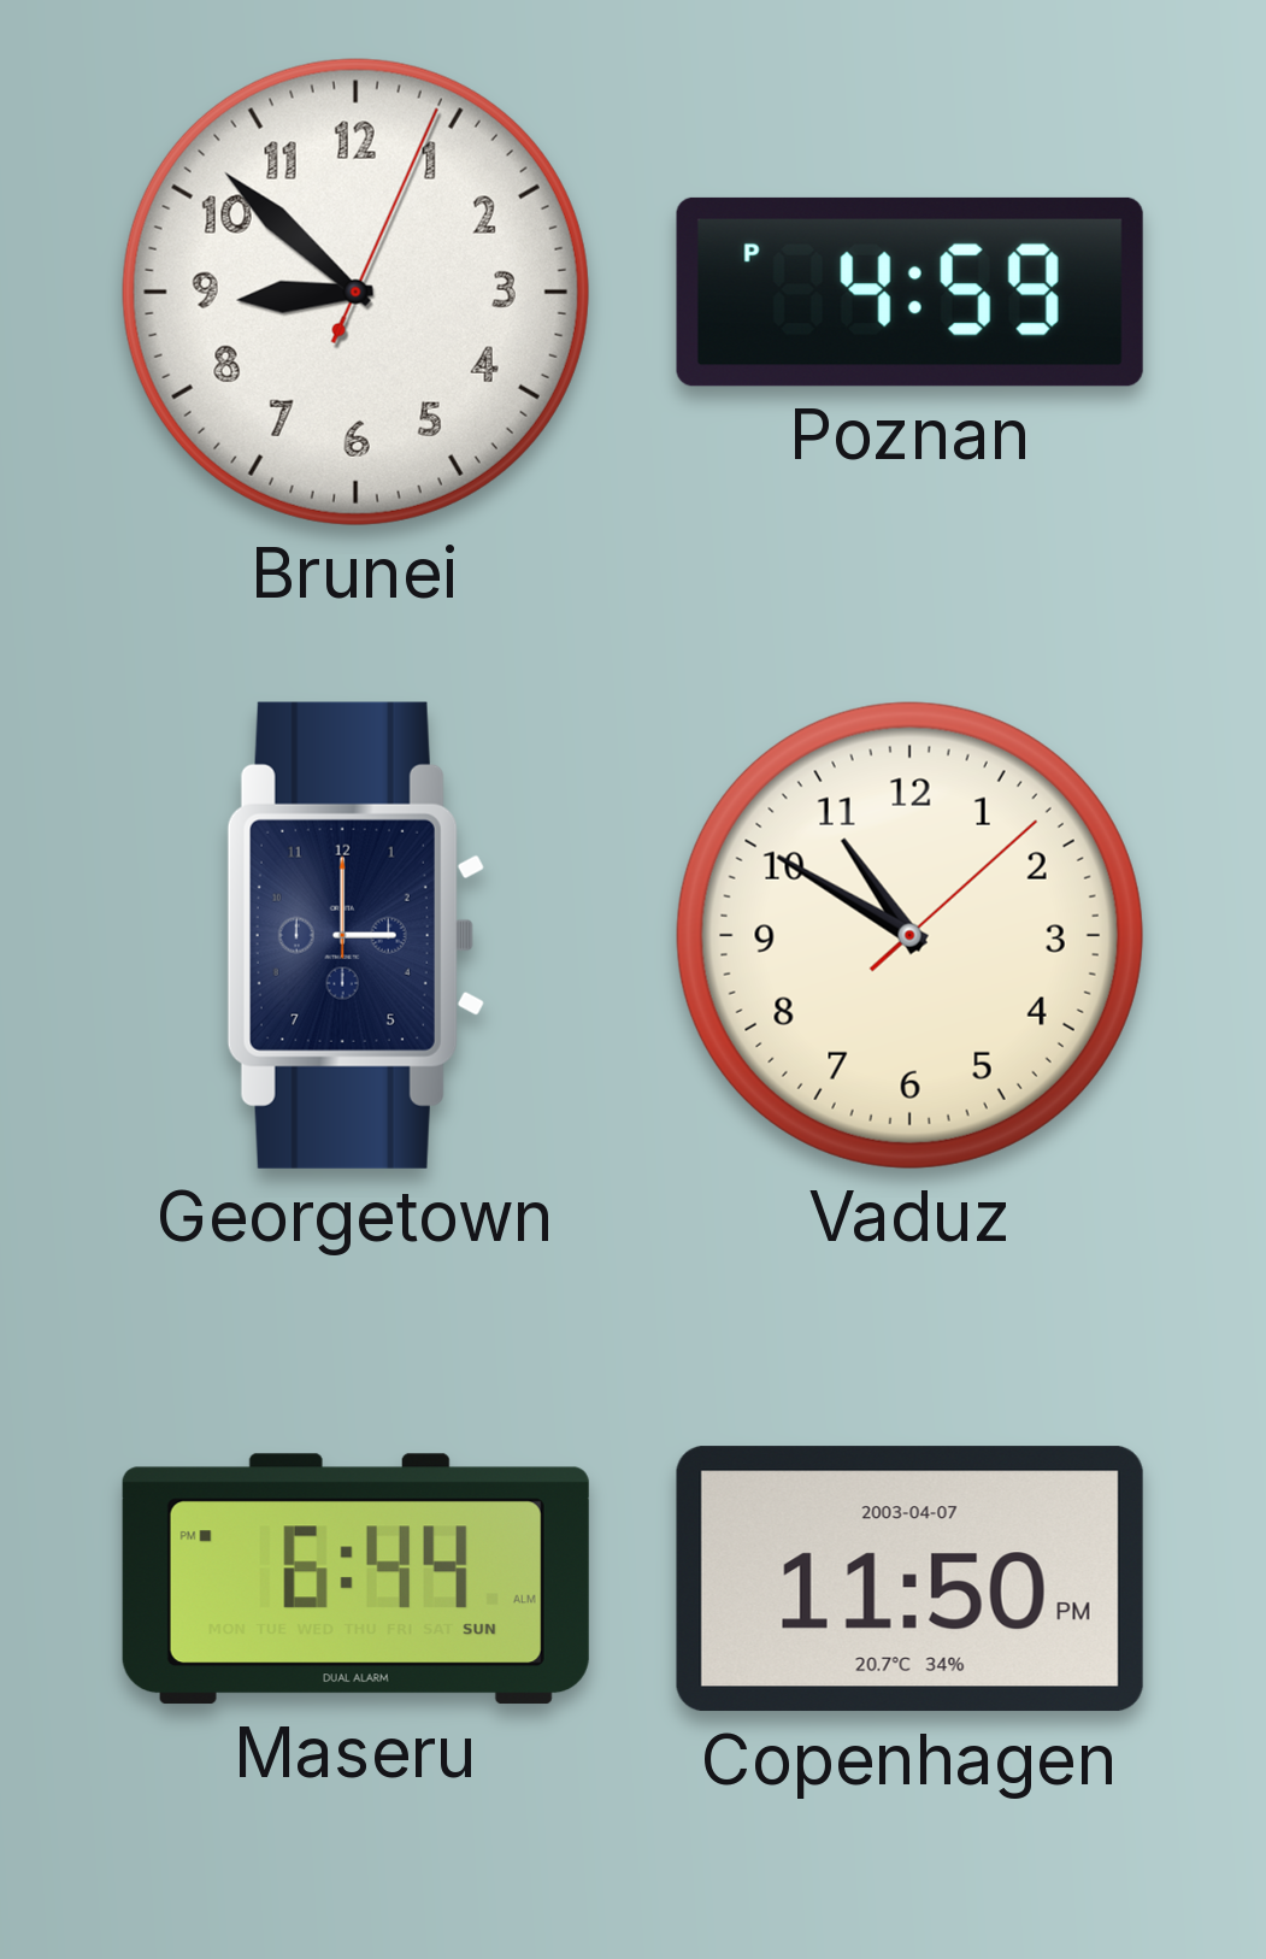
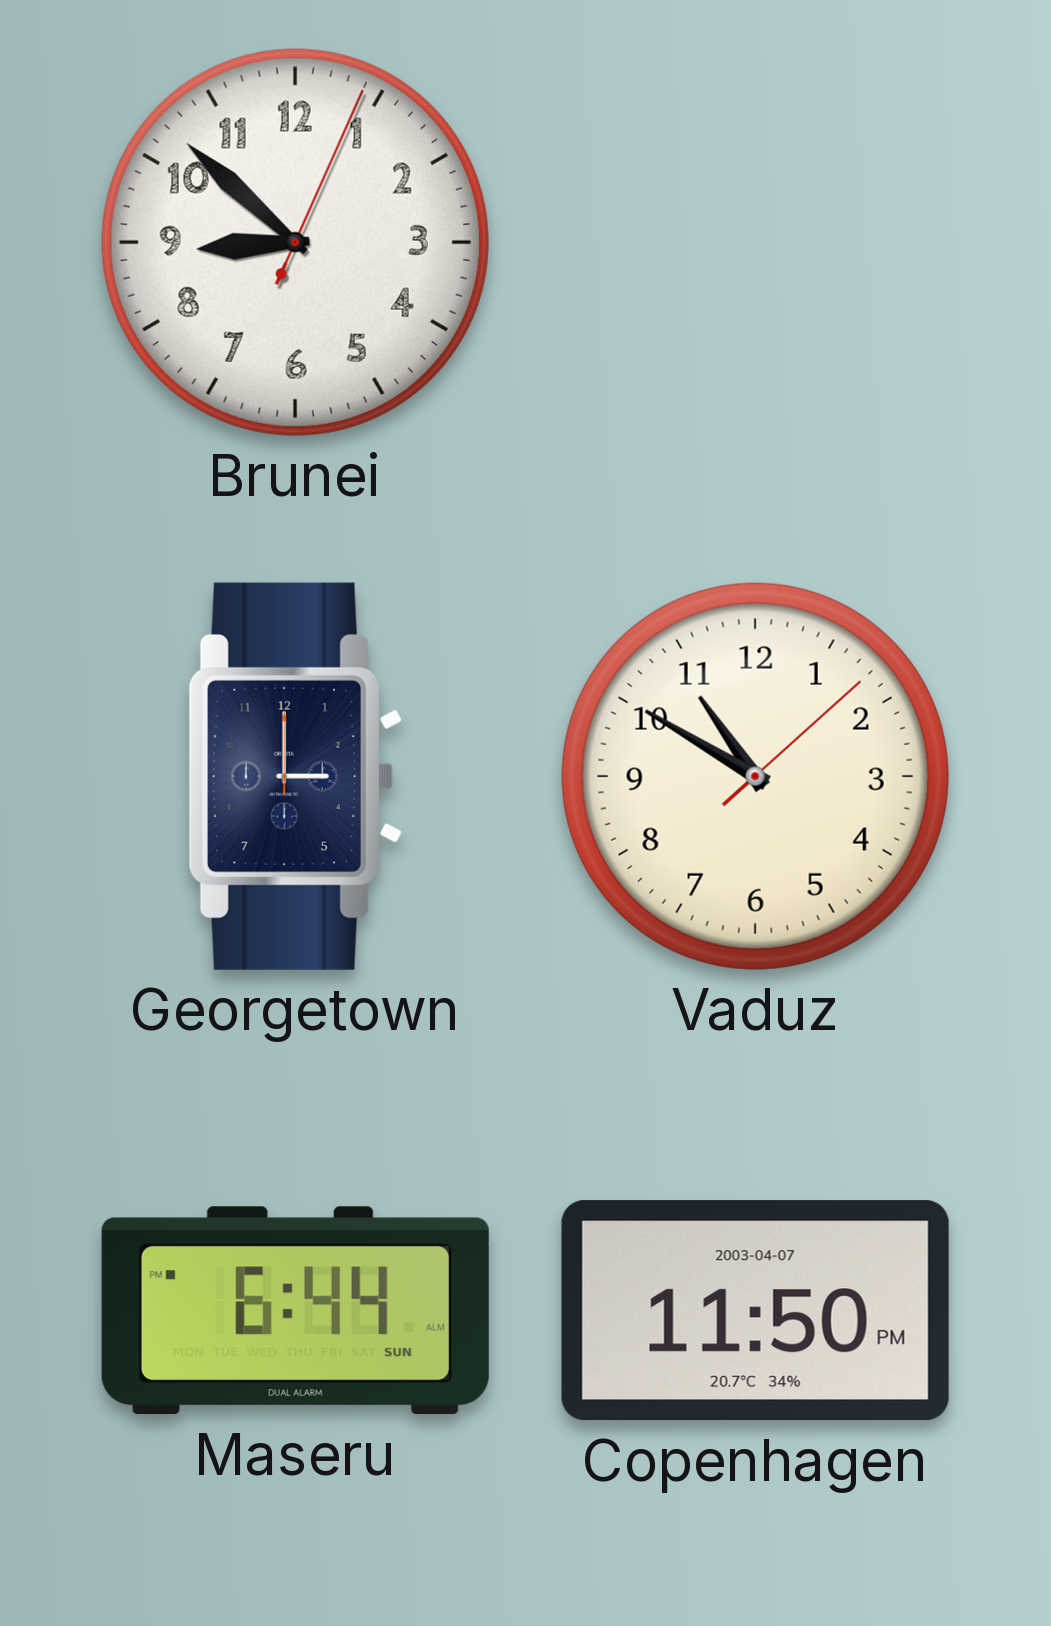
Poznan: 4:59 -> none
